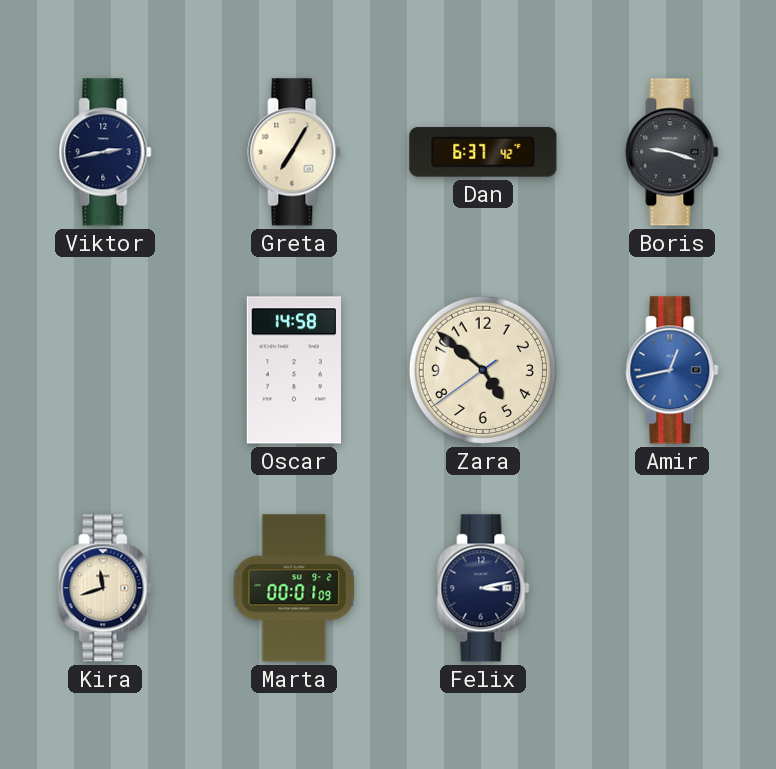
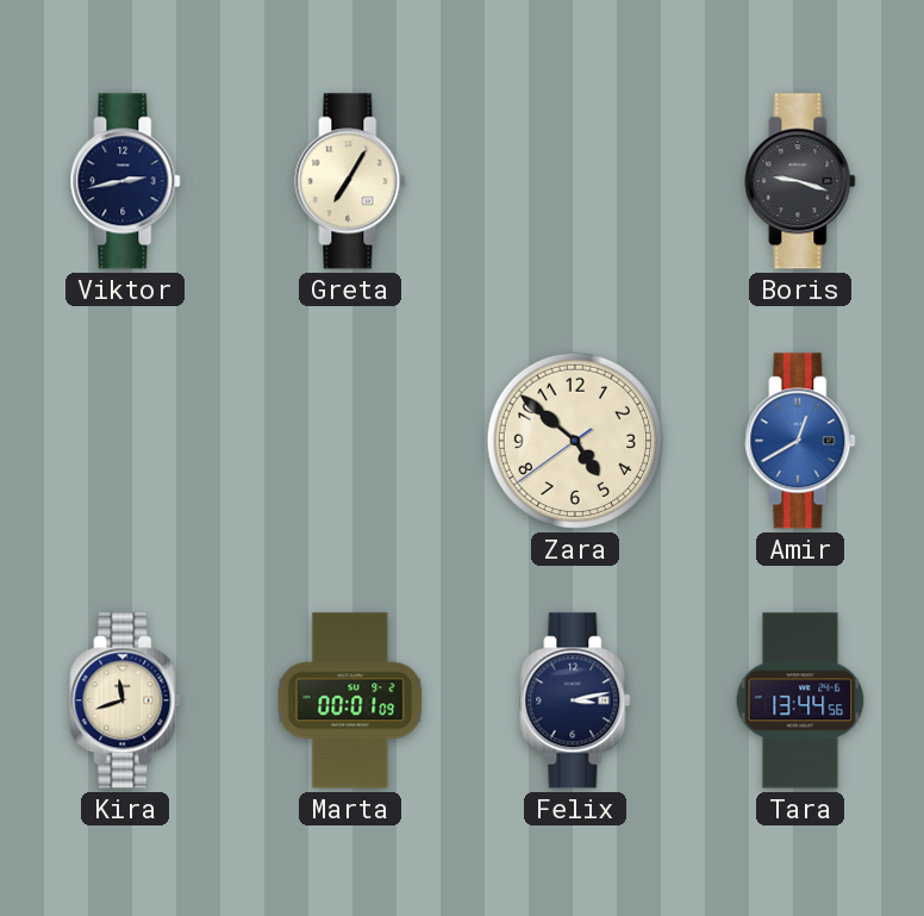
Dan: 6:37 -> none
Oscar: 14:58 -> none
Amir: 12:43 -> 12:40
Tara: none -> 13:44
